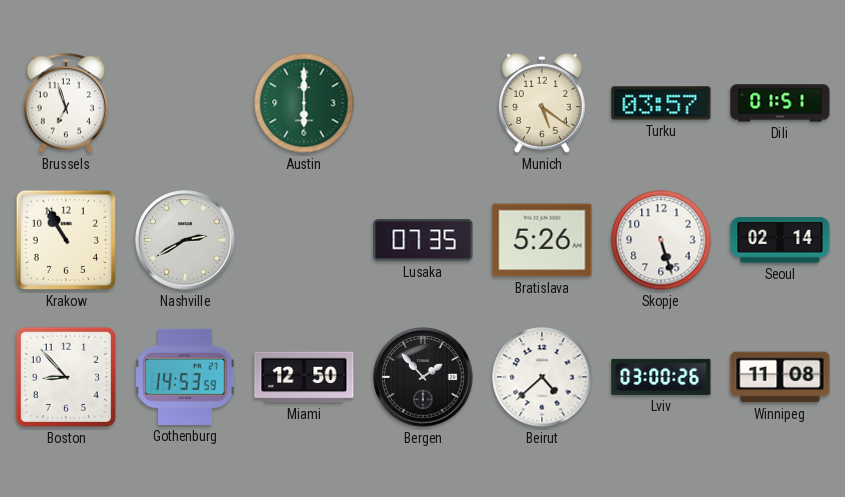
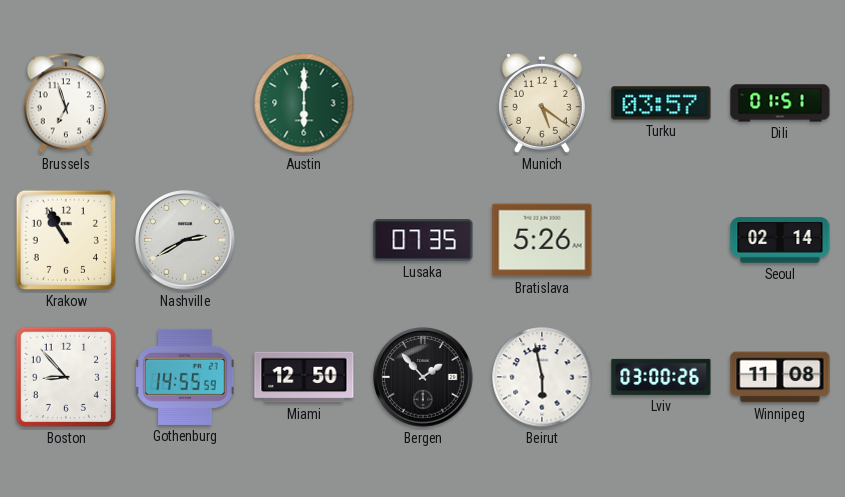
Skopje: 5:27 -> none
Gothenburg: 14:53 -> 14:55
Beirut: 4:38 -> 5:58
